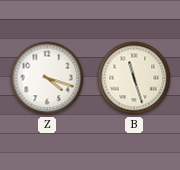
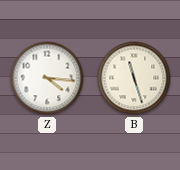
Z: 4:18 -> 4:16
